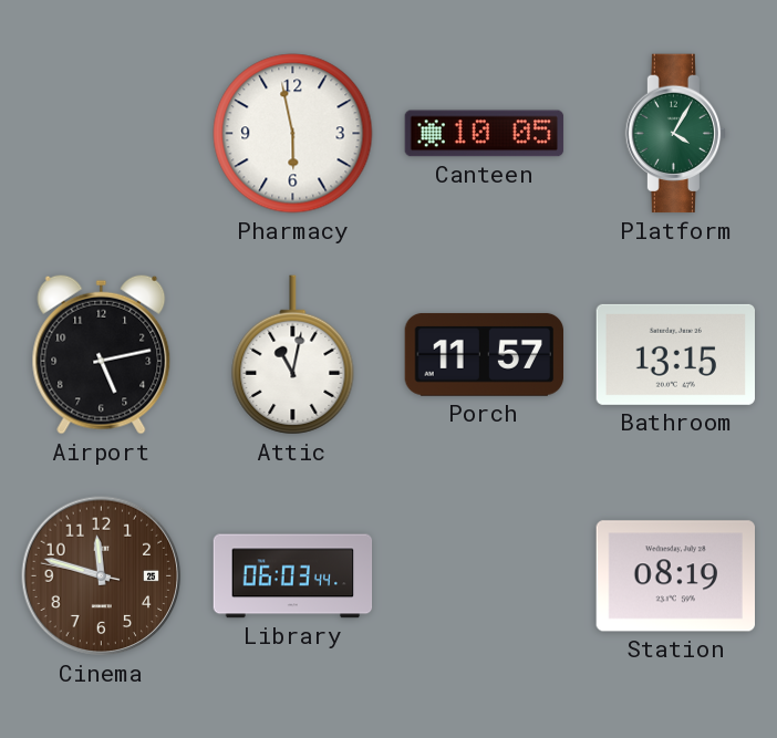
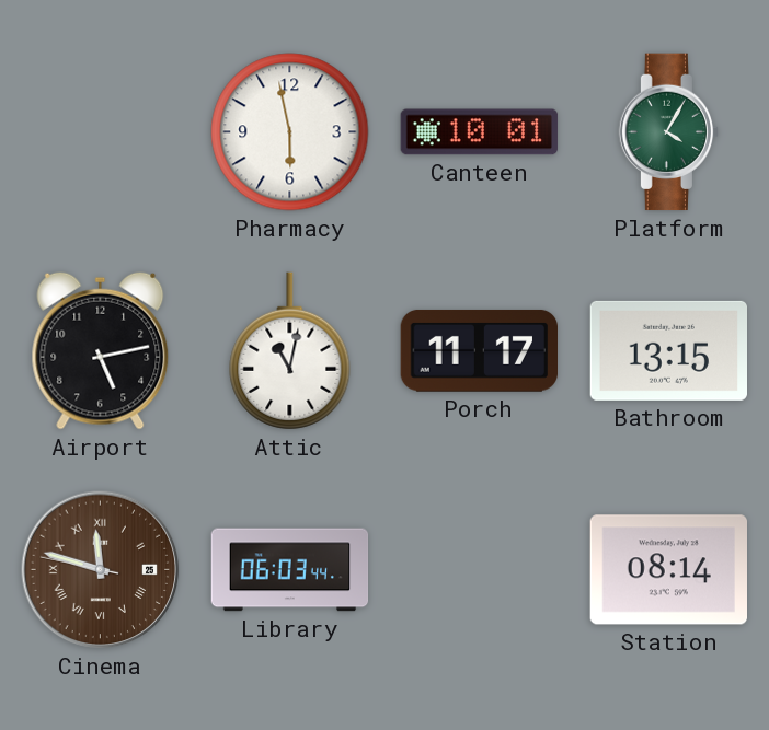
Canteen: 10:05 -> 10:01
Porch: 11:57 -> 11:17
Cinema numerals: Arabic -> Roman
Station: 08:19 -> 08:14
